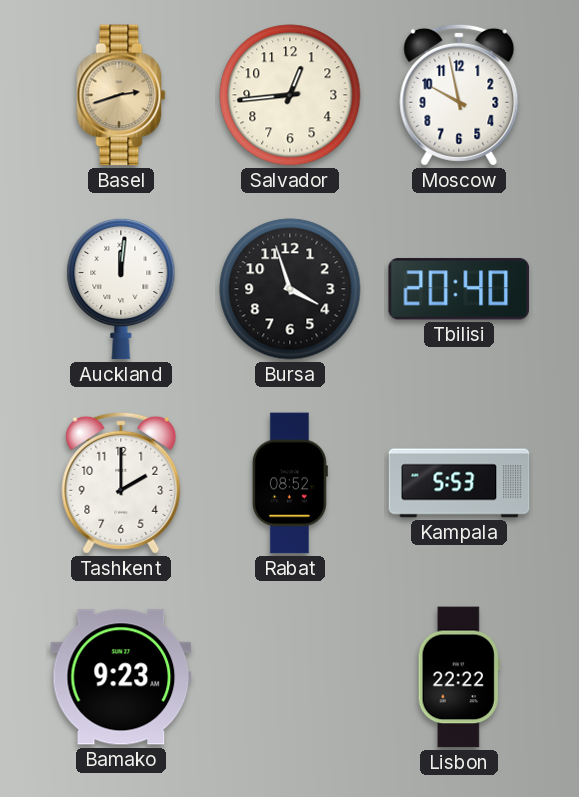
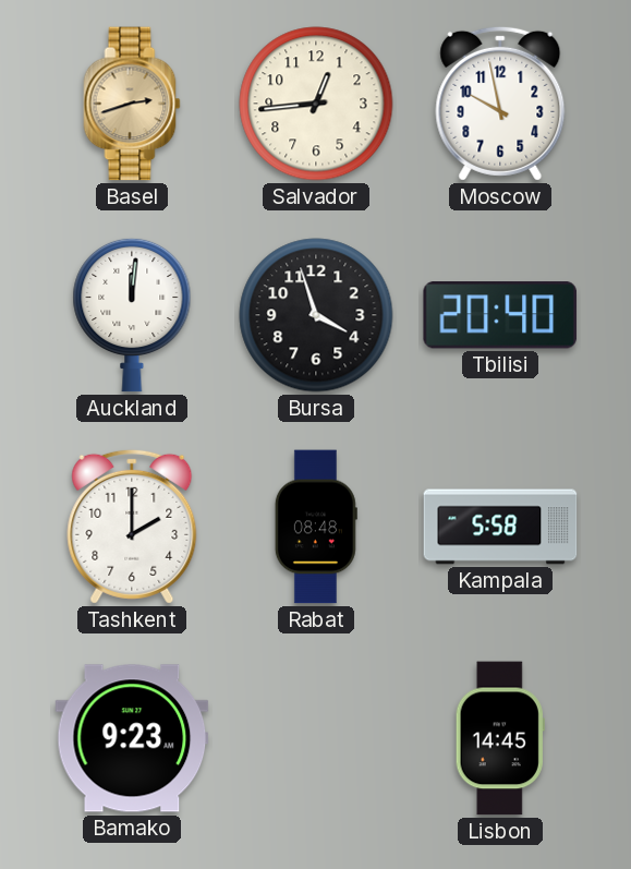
Rabat: 08:52 -> 08:48
Kampala: 5:53 -> 5:58
Lisbon: 22:22 -> 14:45
